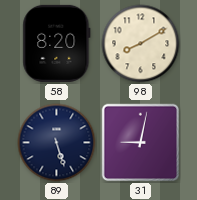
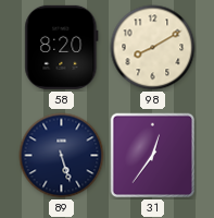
31: 9:02 -> 12:36
